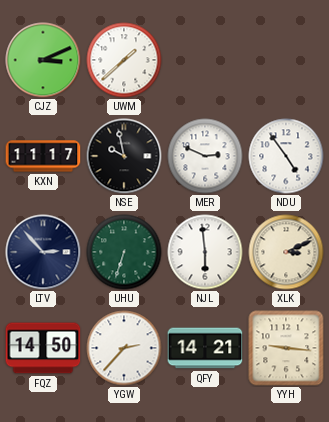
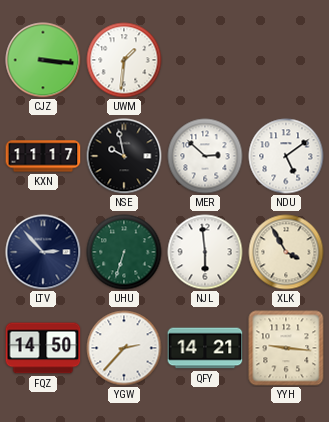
CJZ: 3:11 -> 3:16
UWM: 1:38 -> 1:31
MER: 2:49 -> 2:52
NDU: 4:54 -> 5:09
XLK: 3:11 -> 3:55
